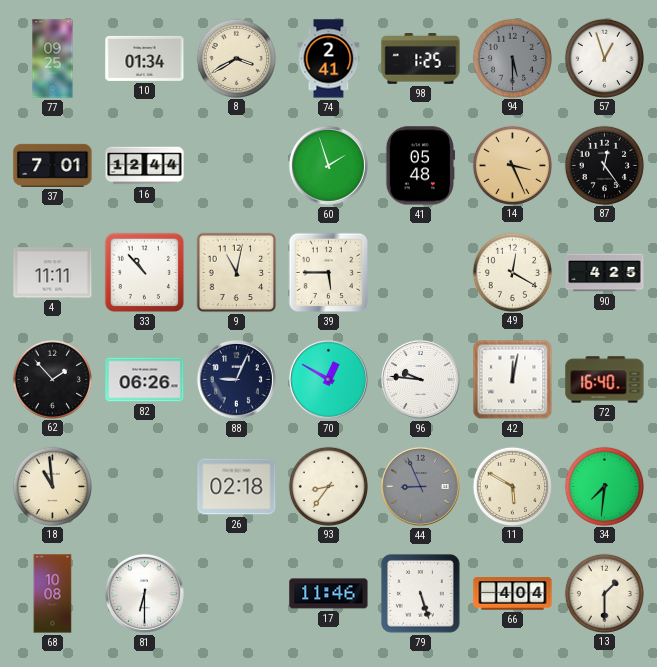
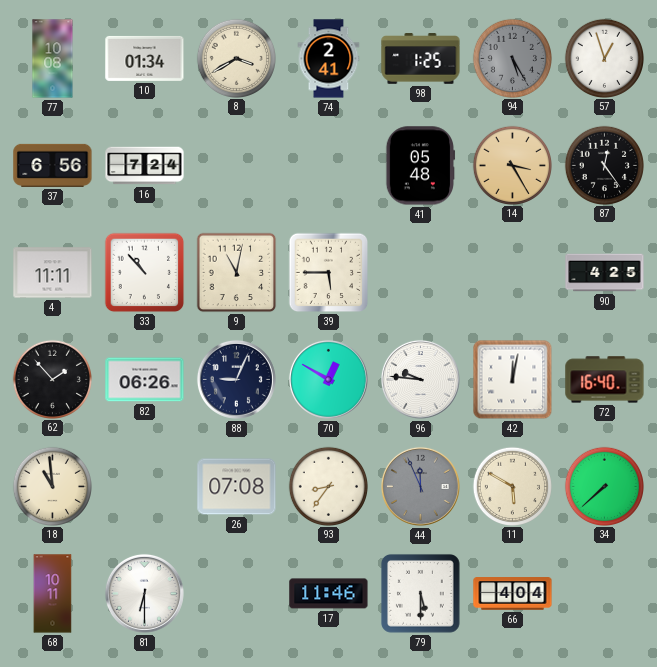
77: 09:25 -> 10:08
94: 5:30 -> 5:25
37: 7:01 -> 6:56
16: 12:44 -> 7:24
60: 1:57 -> none
14: 3:26 -> 3:25
49: 12:20 -> none
26: 02:18 -> 07:08
44: 8:56 -> 11:56
34: 7:31 -> 7:38
68: 10:08 -> 10:11
79: 5:27 -> 5:30
13: 1:30 -> none
